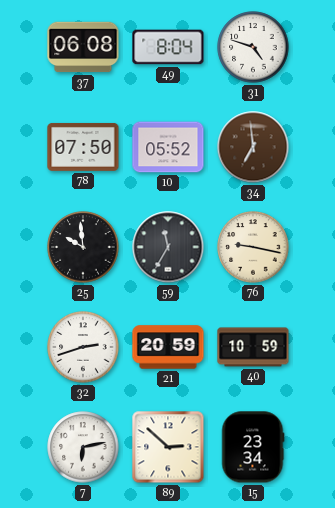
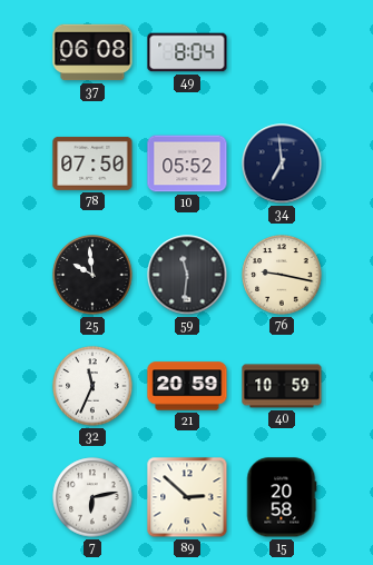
31: 4:48 -> none
34 dial: brown -> navy
59: 11:35 -> 11:31
32: 2:42 -> 11:34
15: 23:34 -> 20:58
